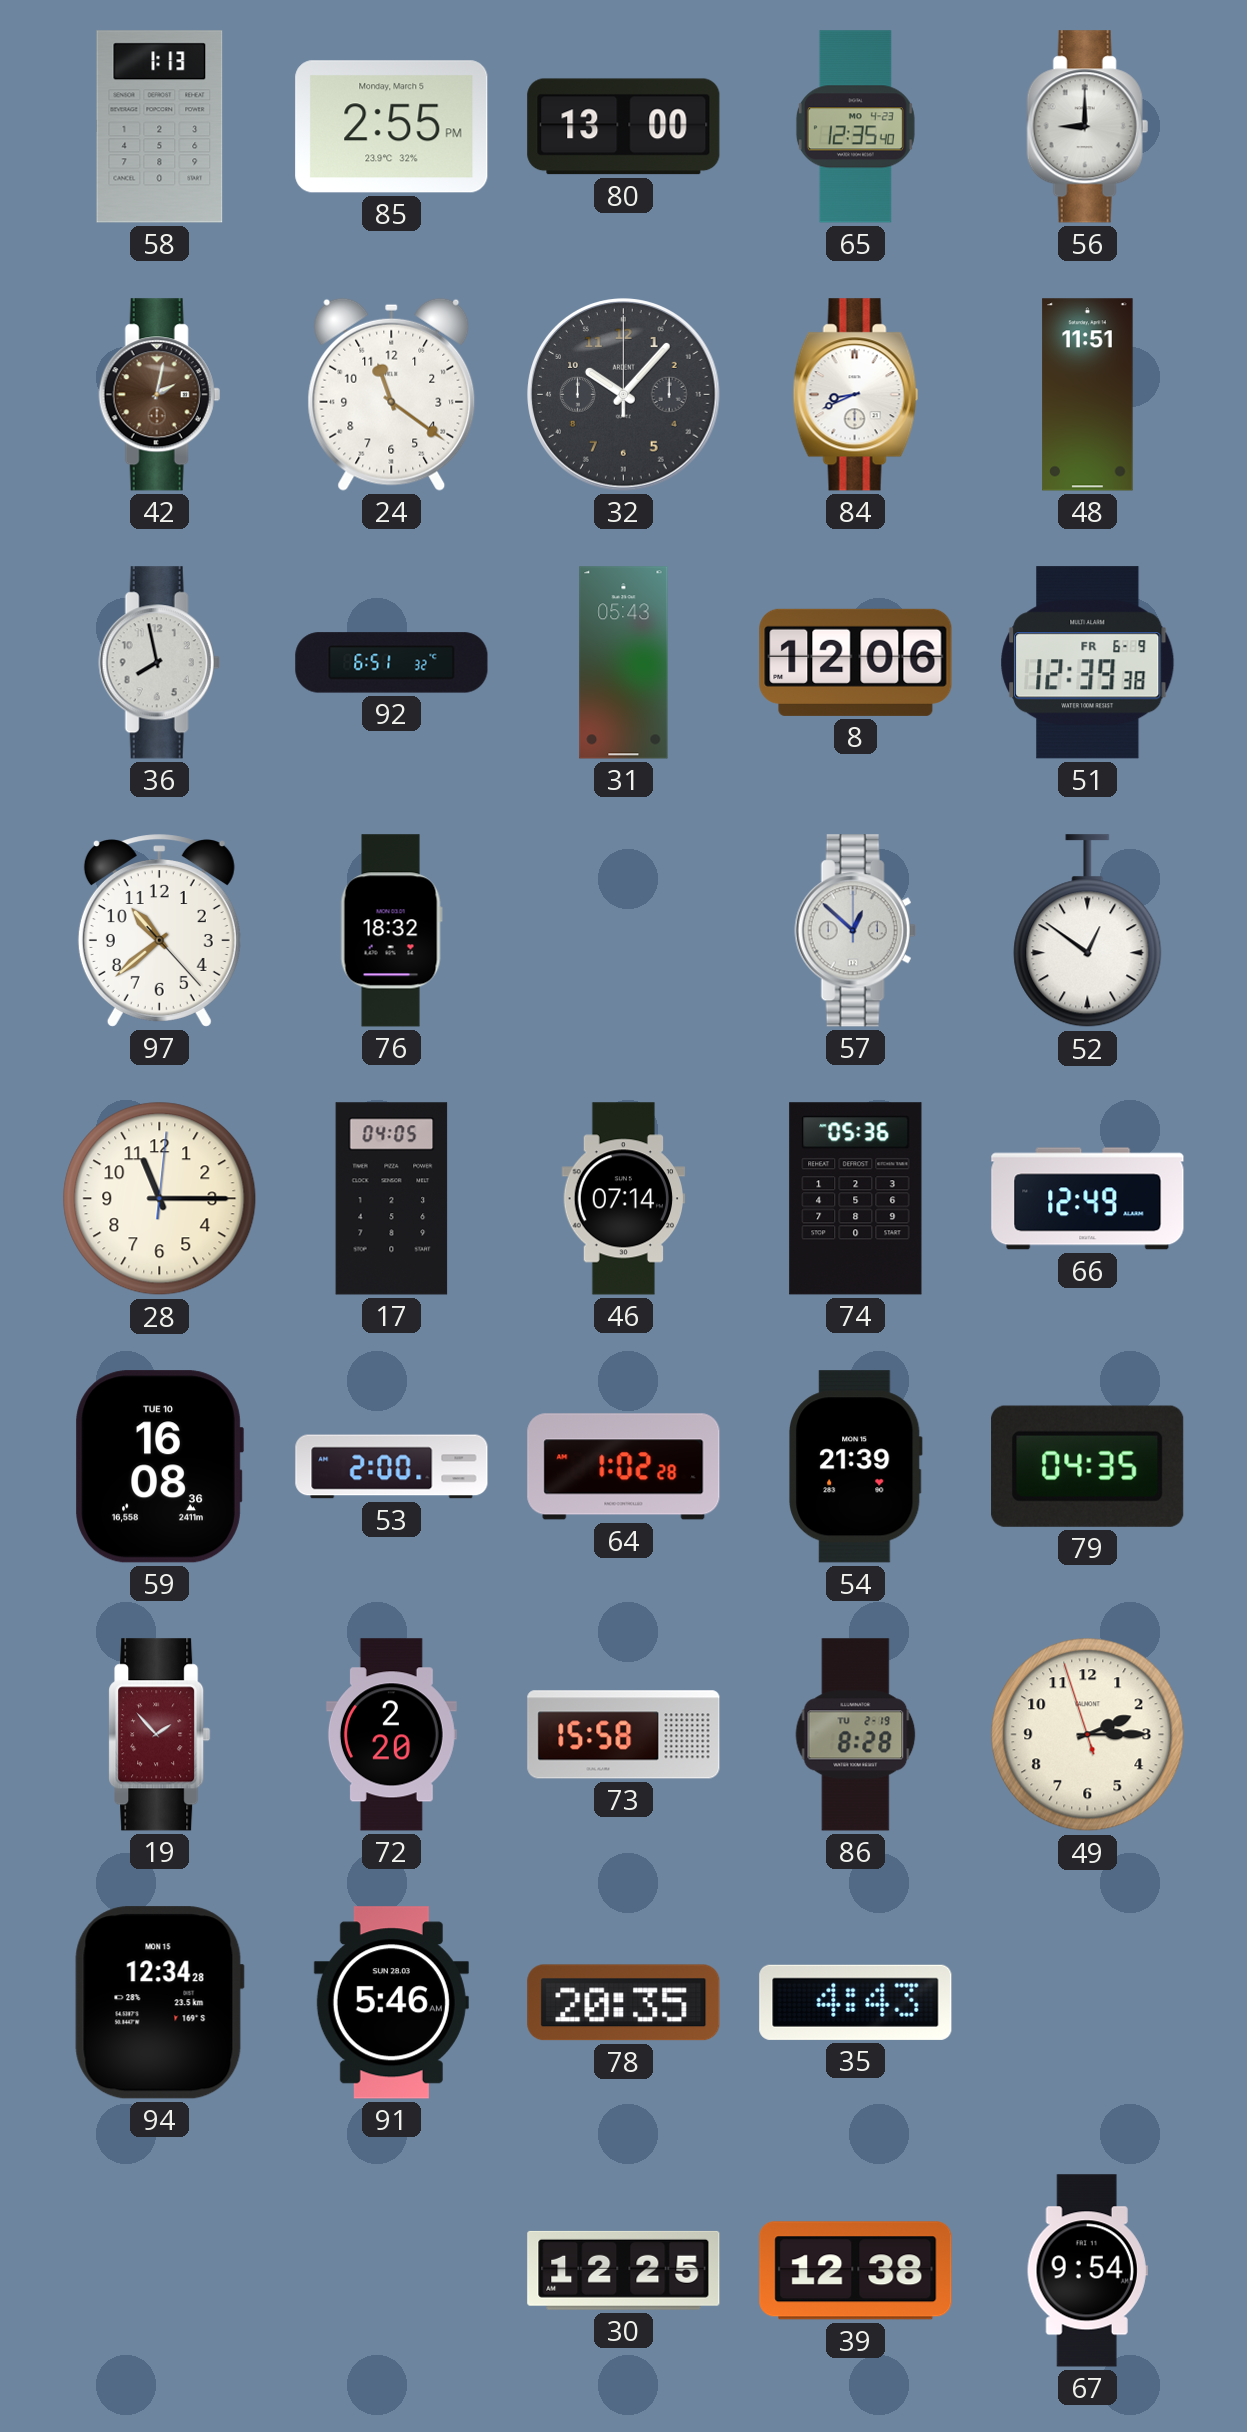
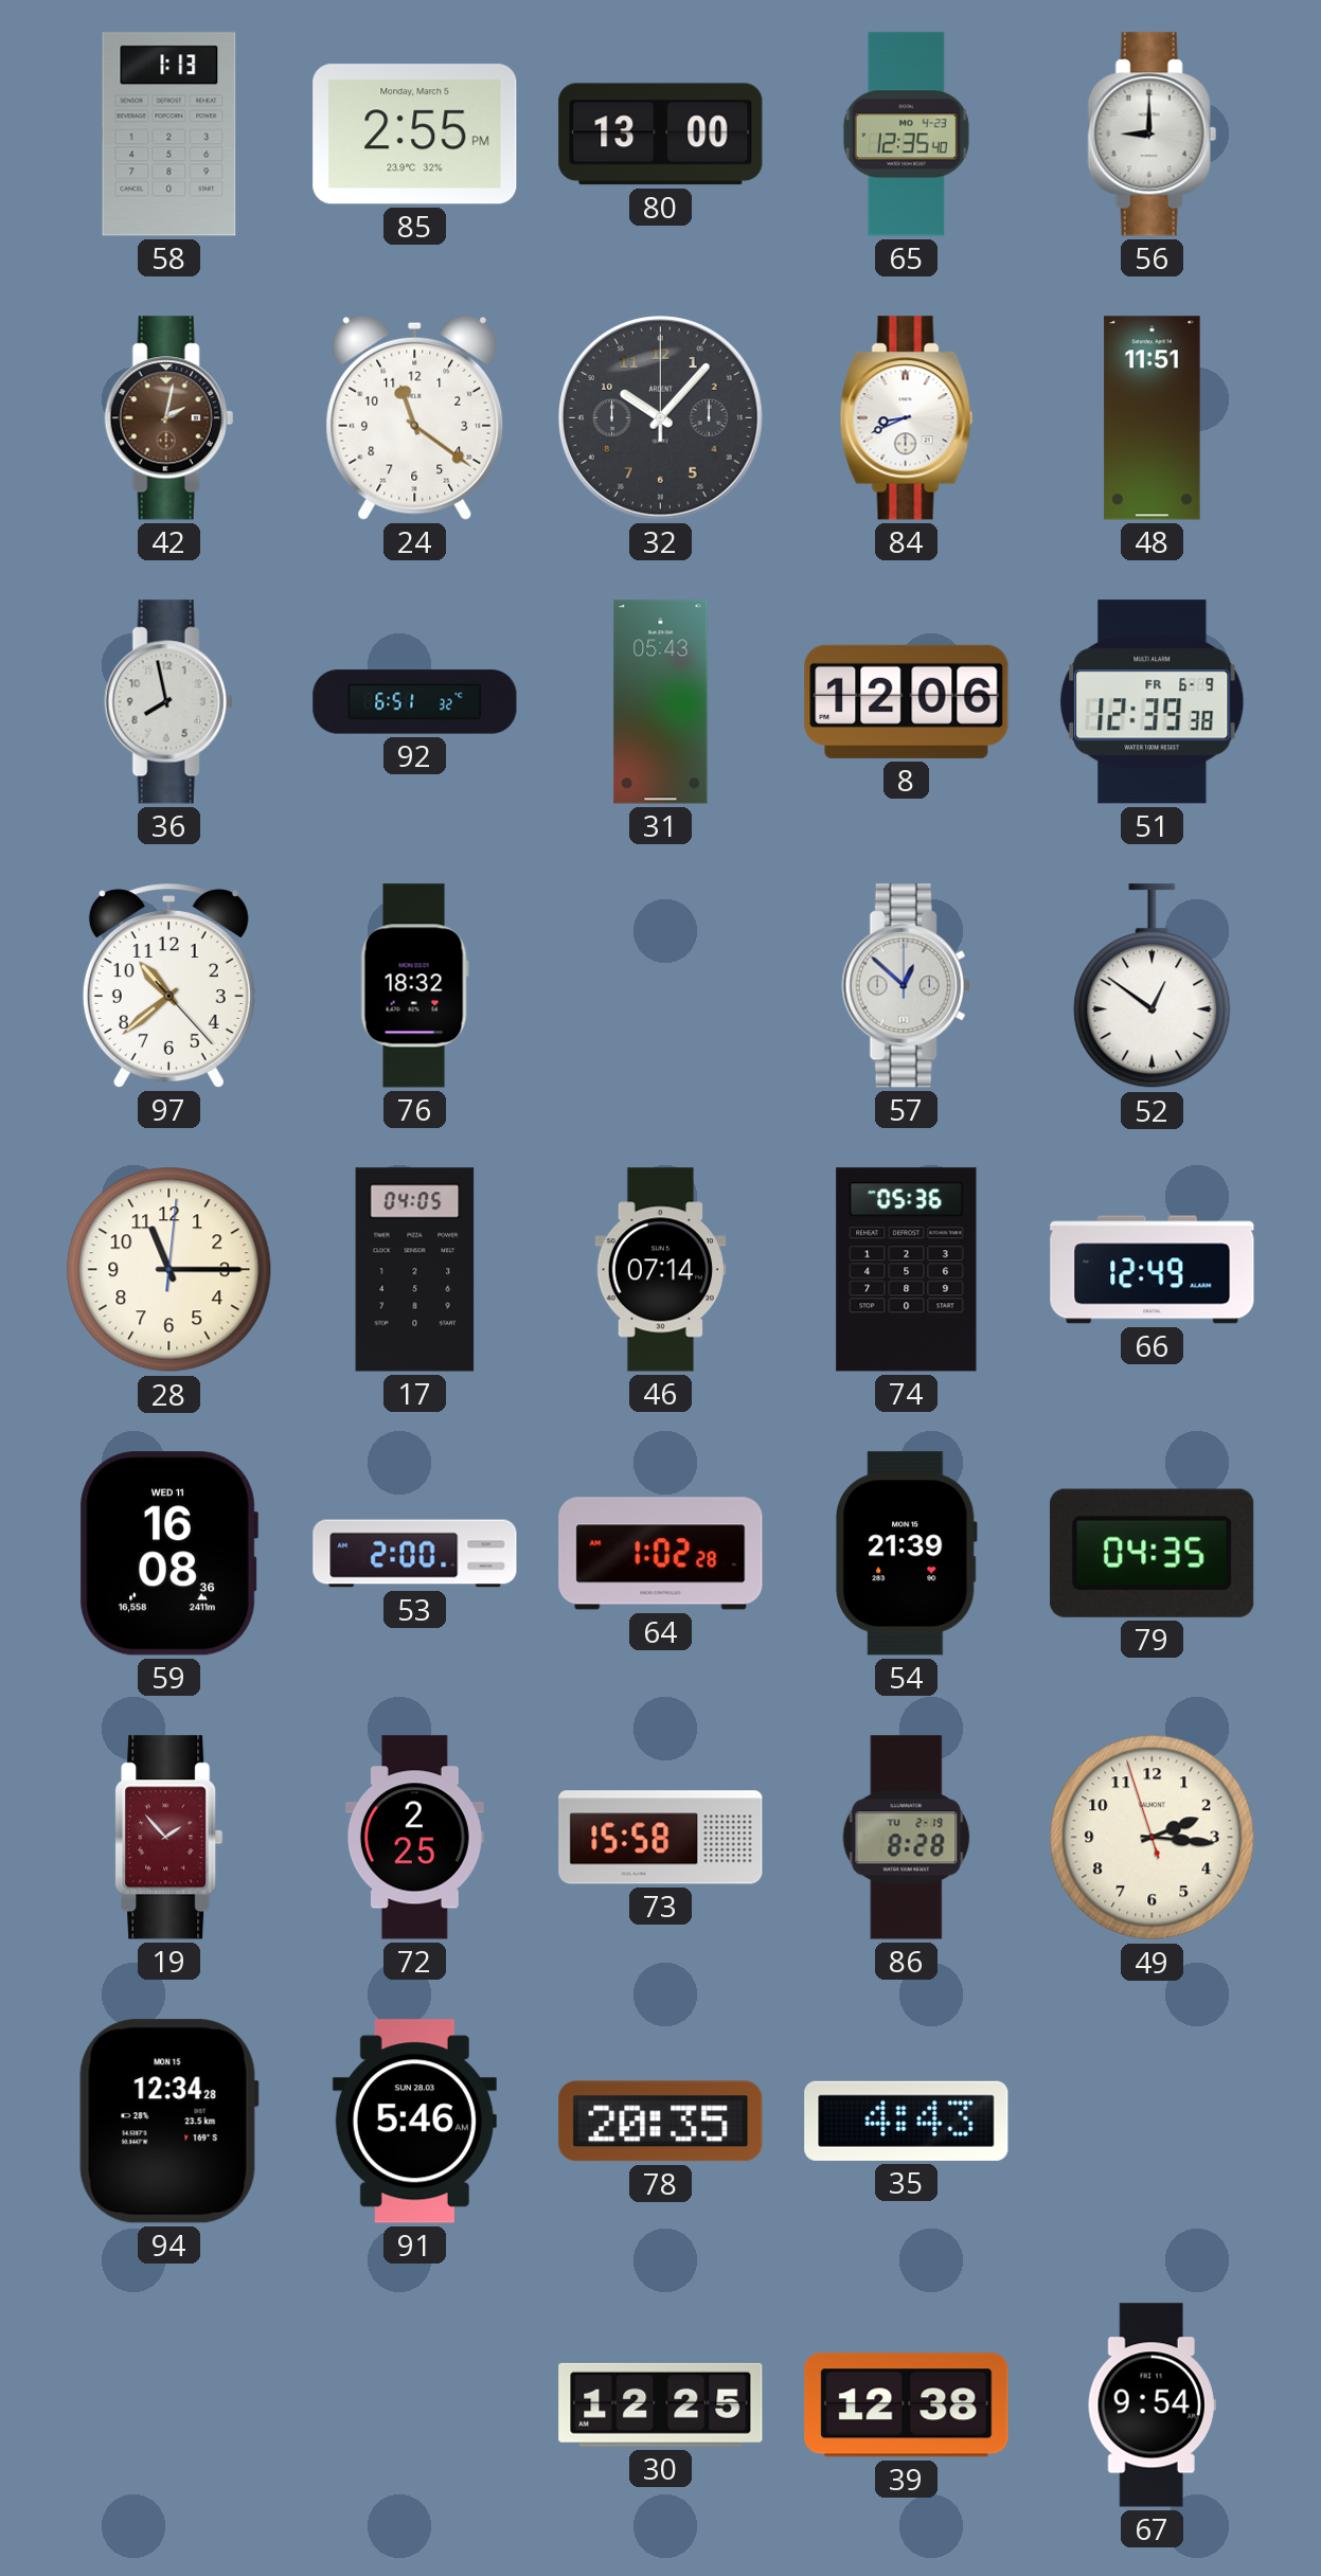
59 date: TUE 10 -> WED 11
72: 2:20 -> 2:25
49: 2:14 -> 2:15
